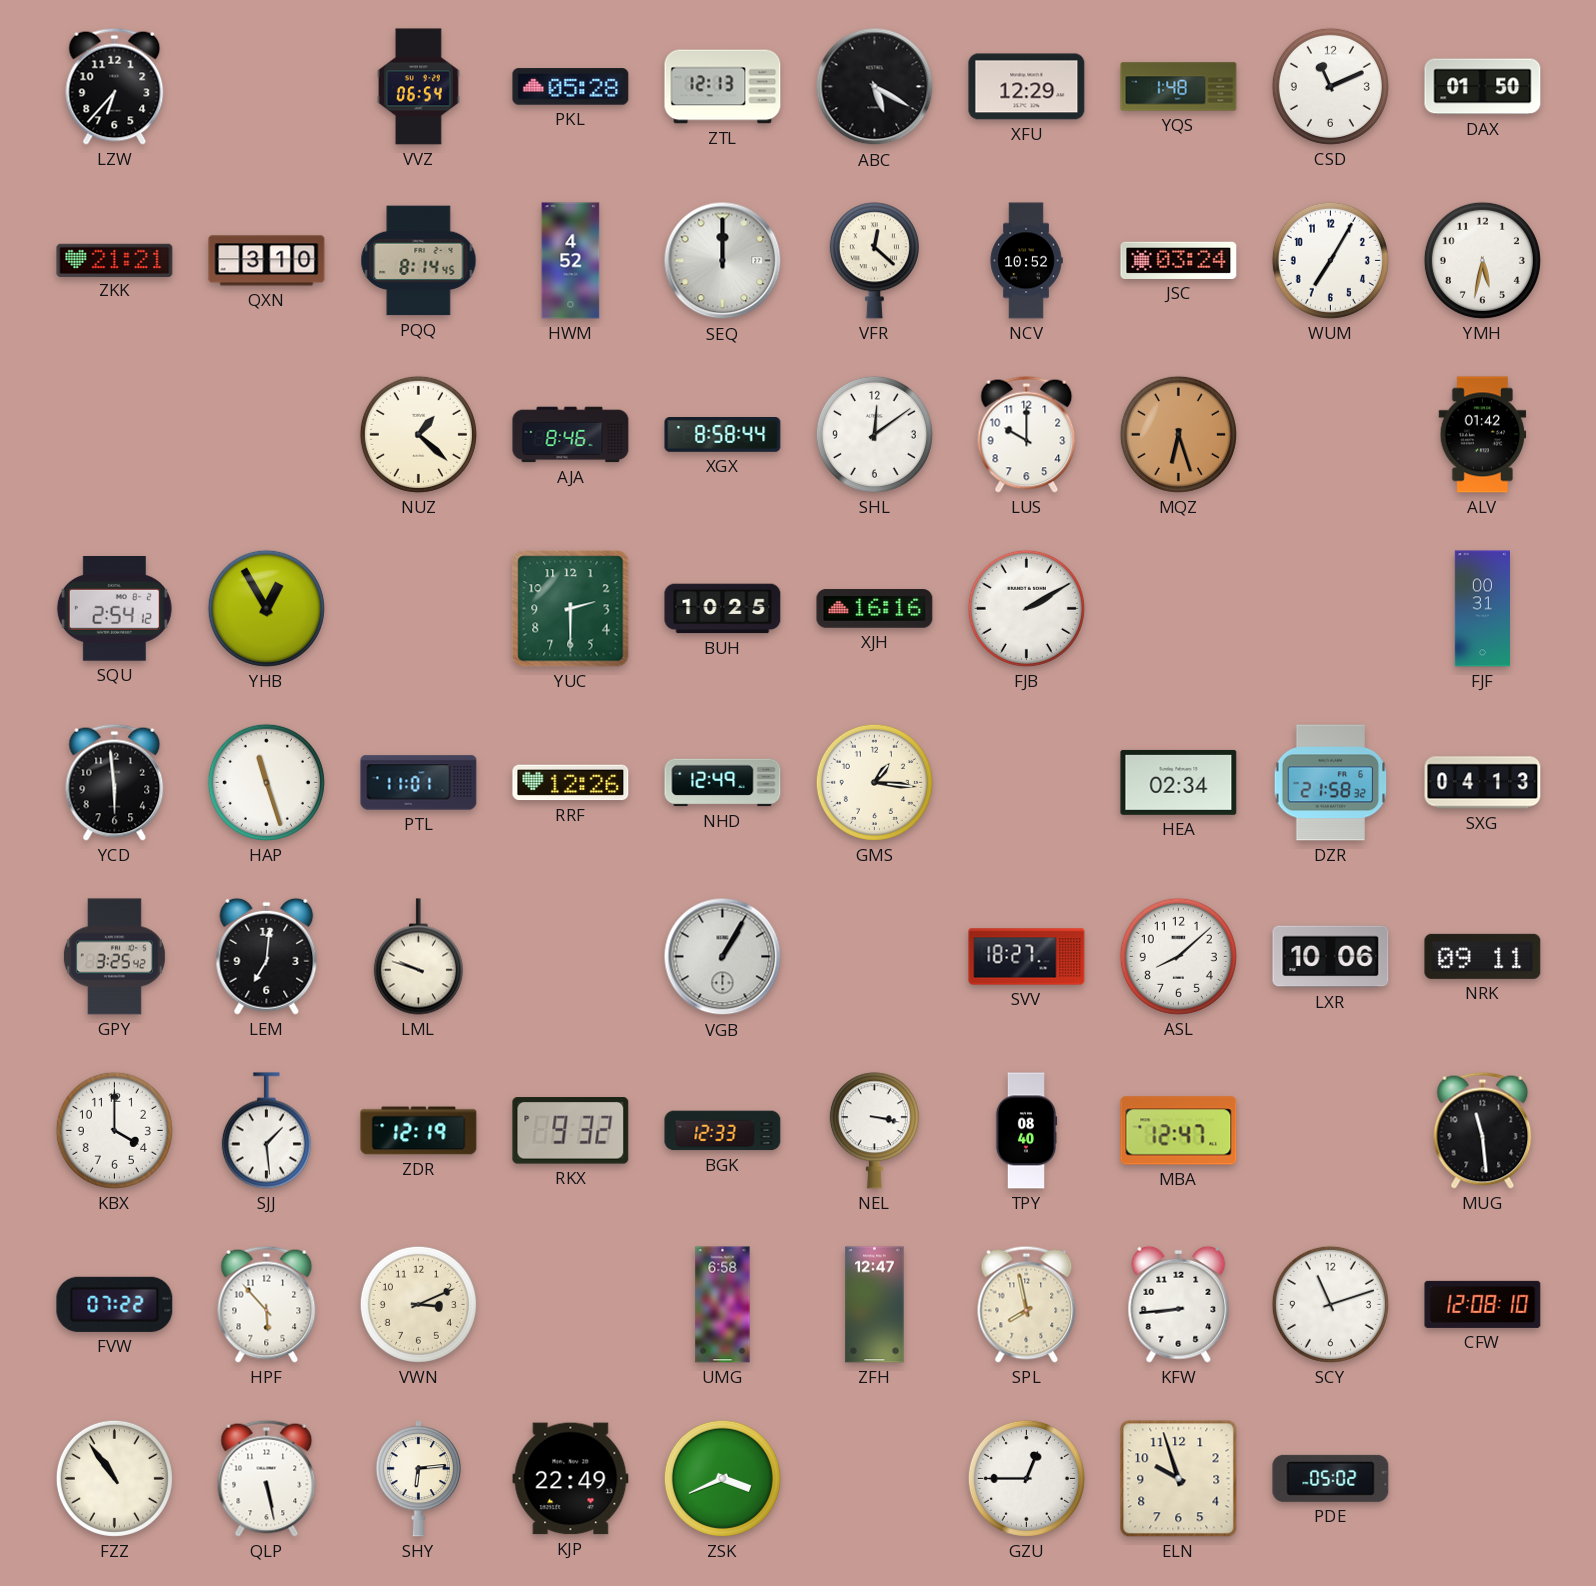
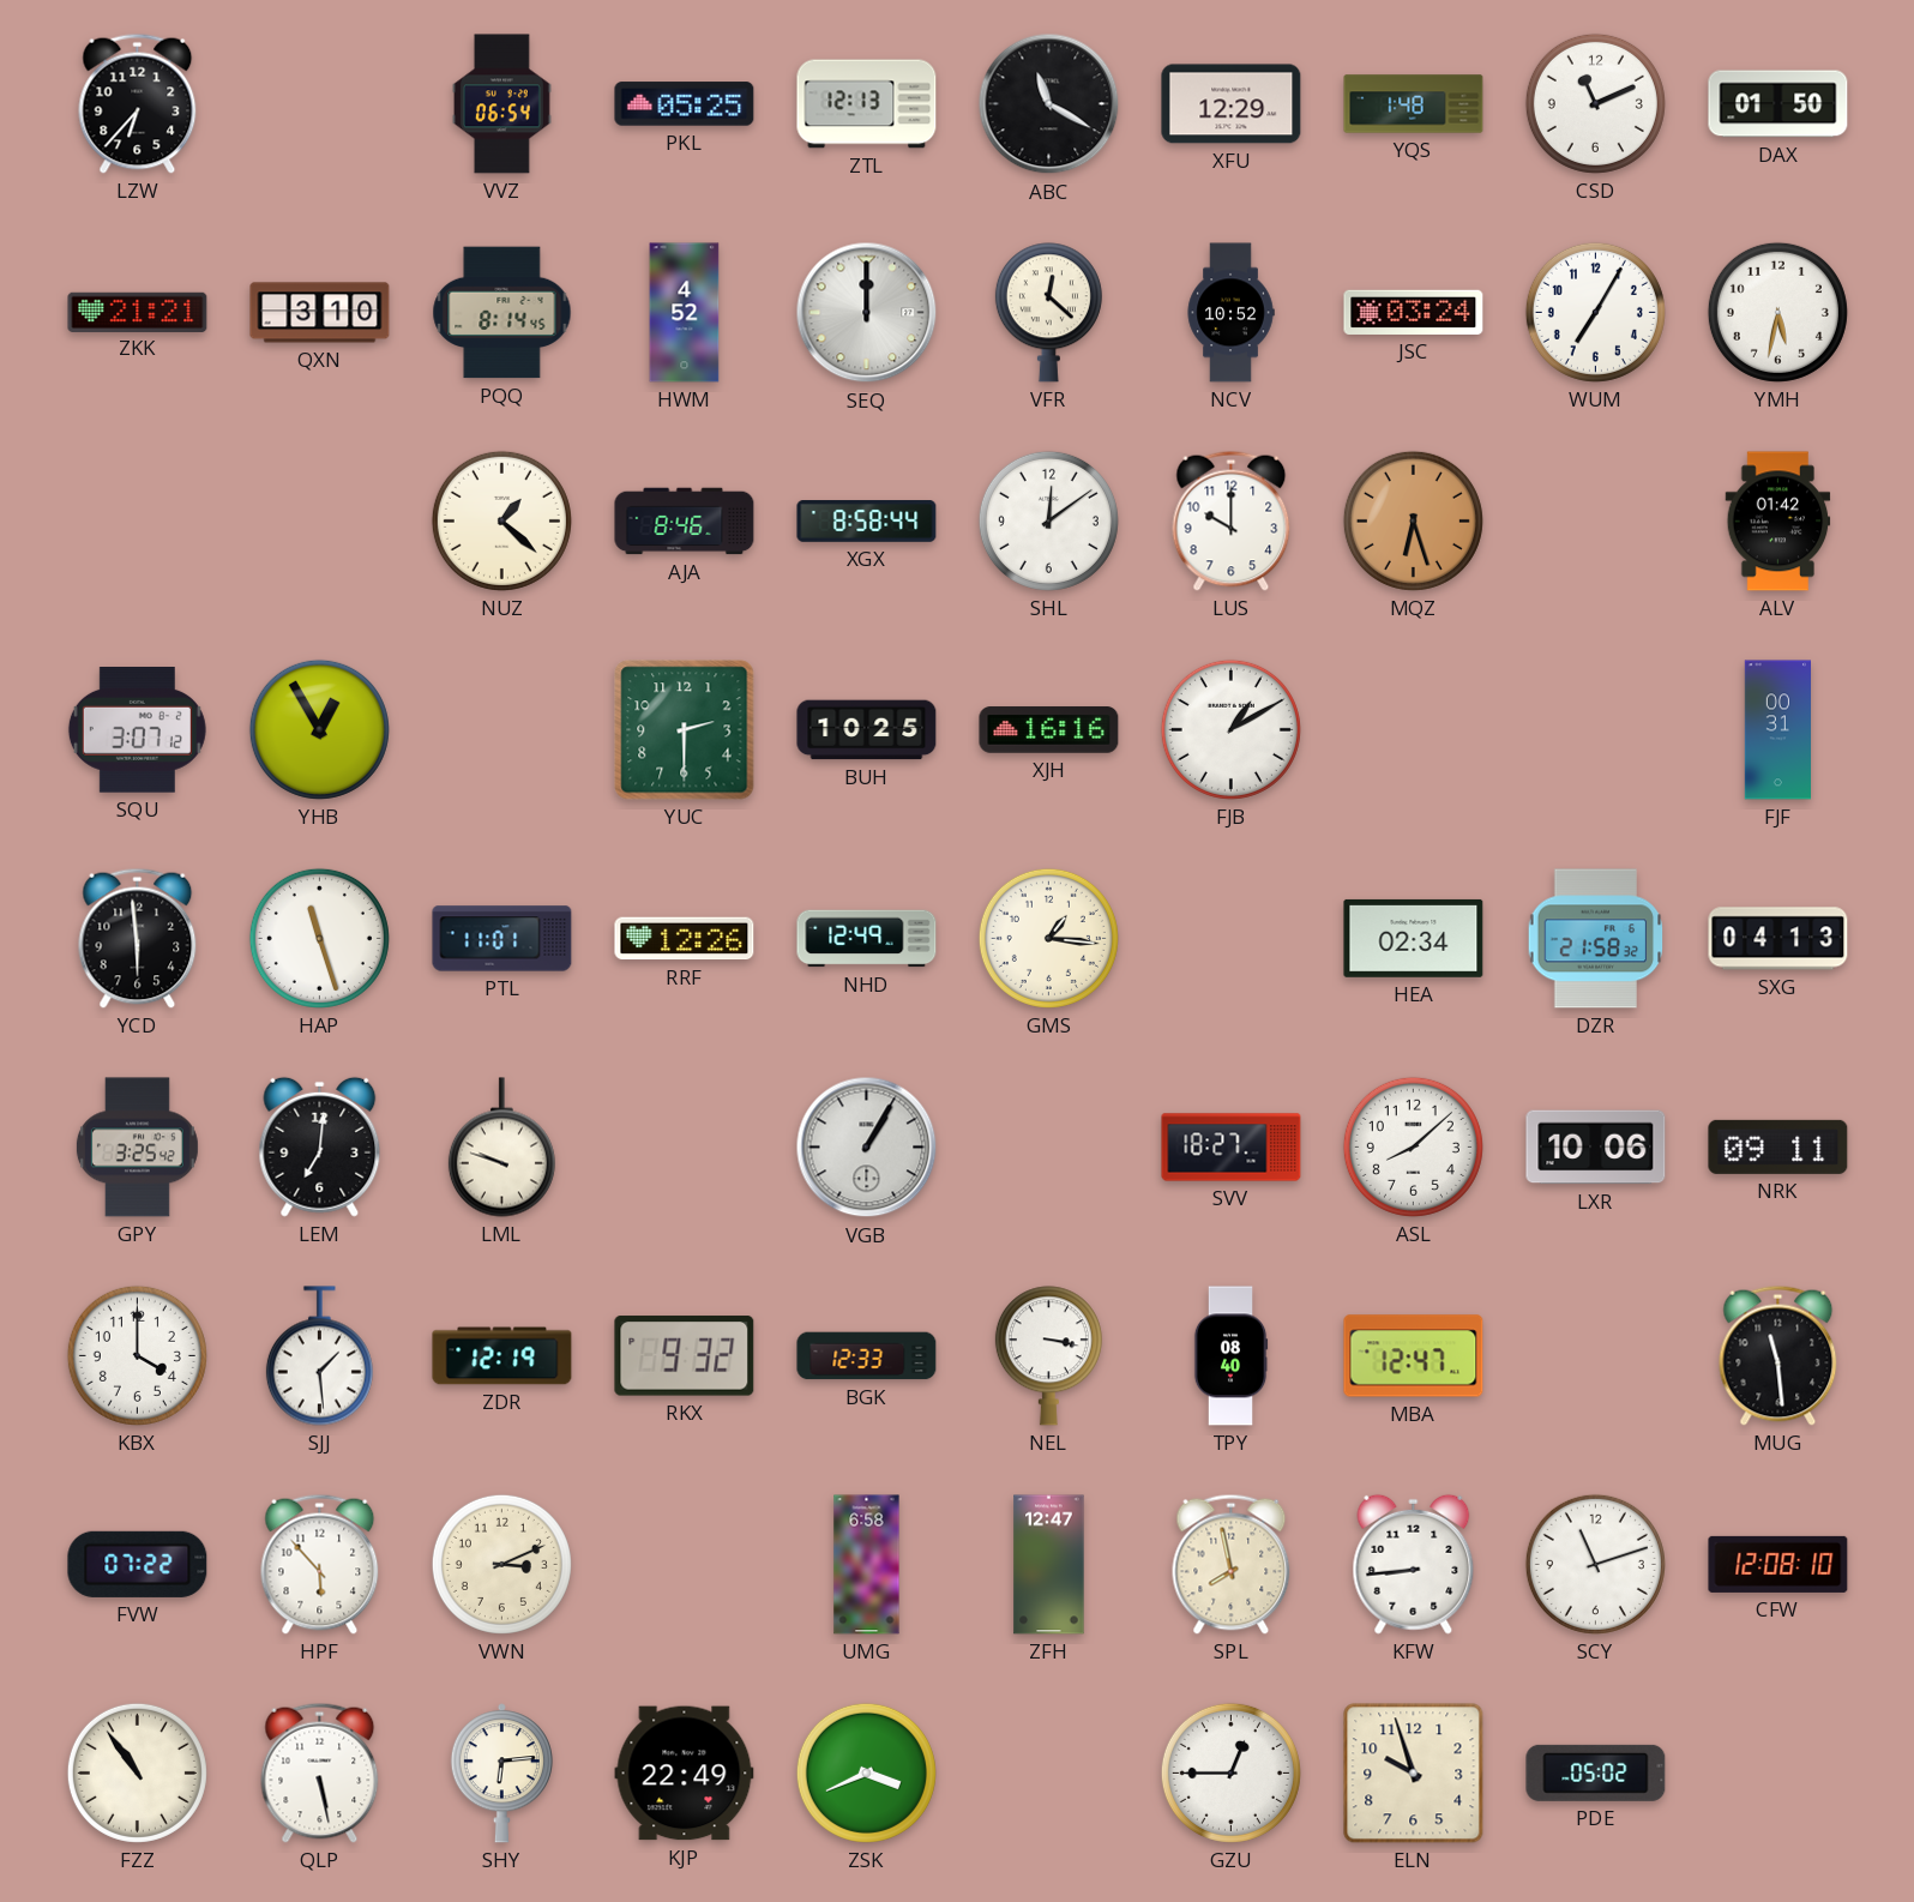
PKL: 05:28 -> 05:25
ABC: 5:20 -> 11:20
SQU: 2:54 -> 3:07
FJB: 2:10 -> 1:10
